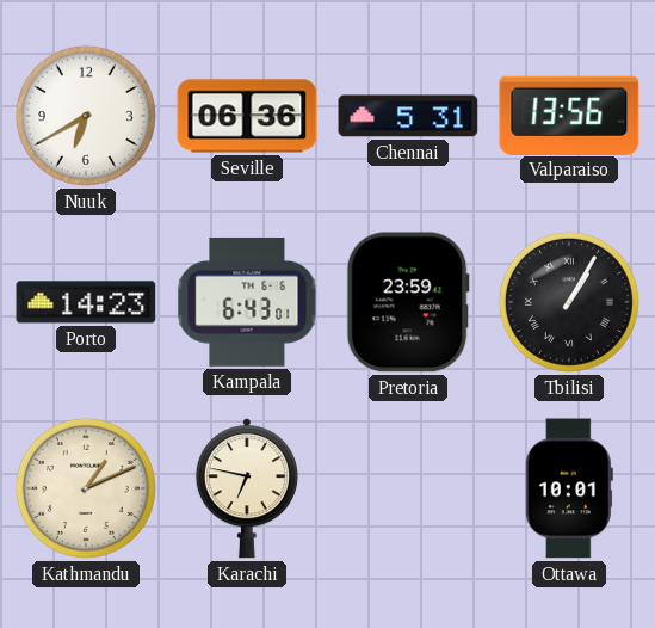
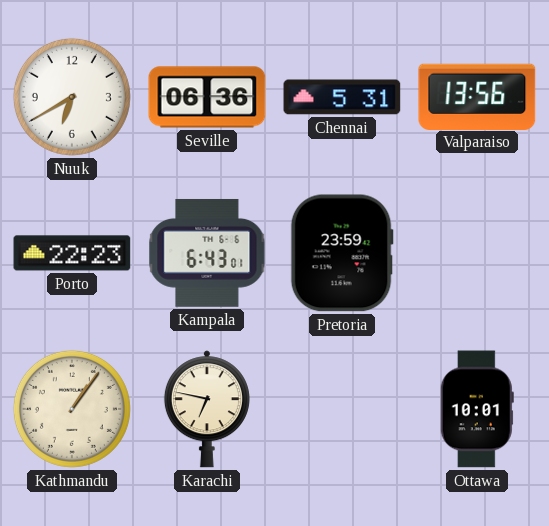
Porto: 14:23 -> 22:23
Tbilisi: 1:05 -> none
Kathmandu: 1:11 -> 1:06
